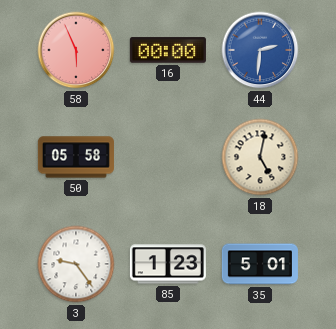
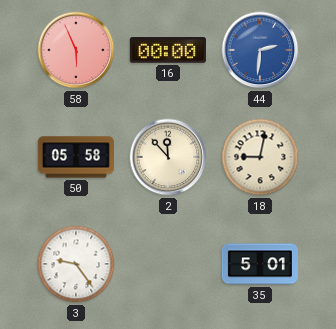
2: none -> 11:53
18: 5:02 -> 9:02
85: 1:23 -> none
